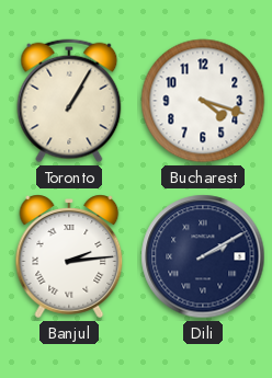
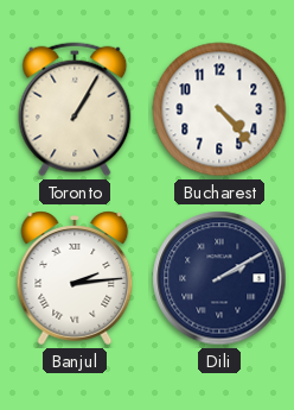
Bucharest: 4:18 -> 4:23
